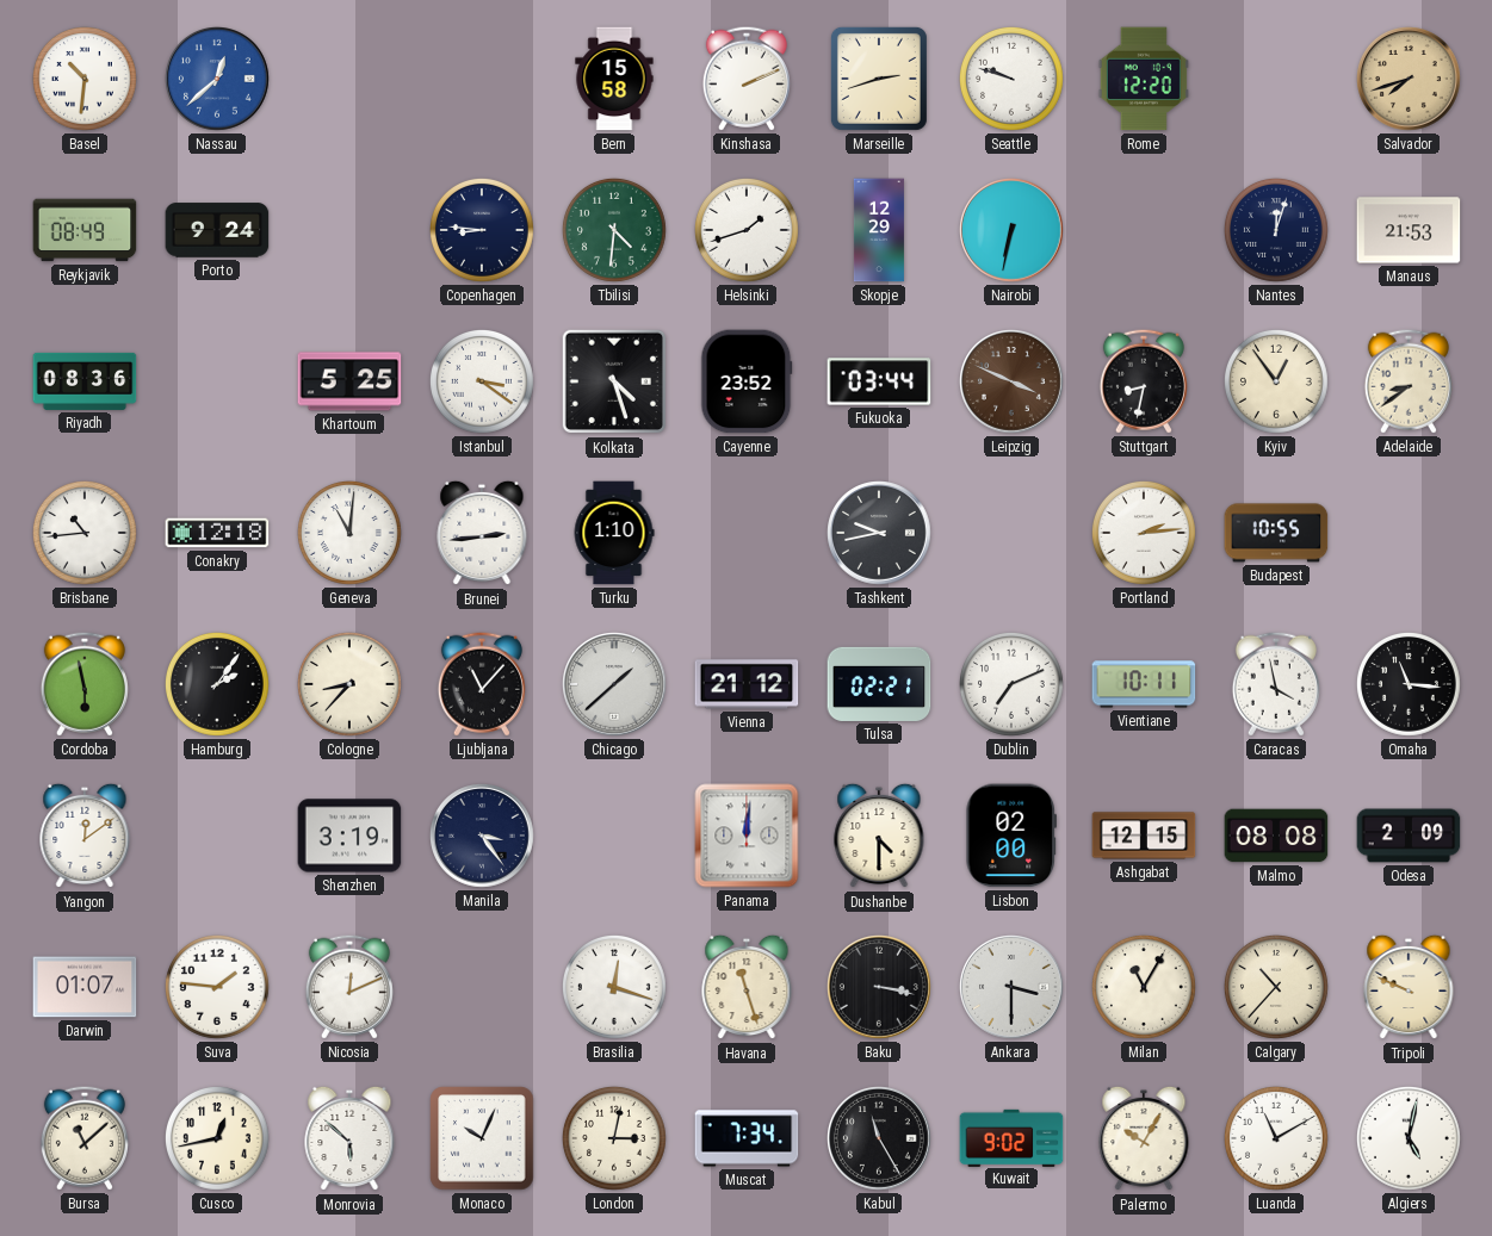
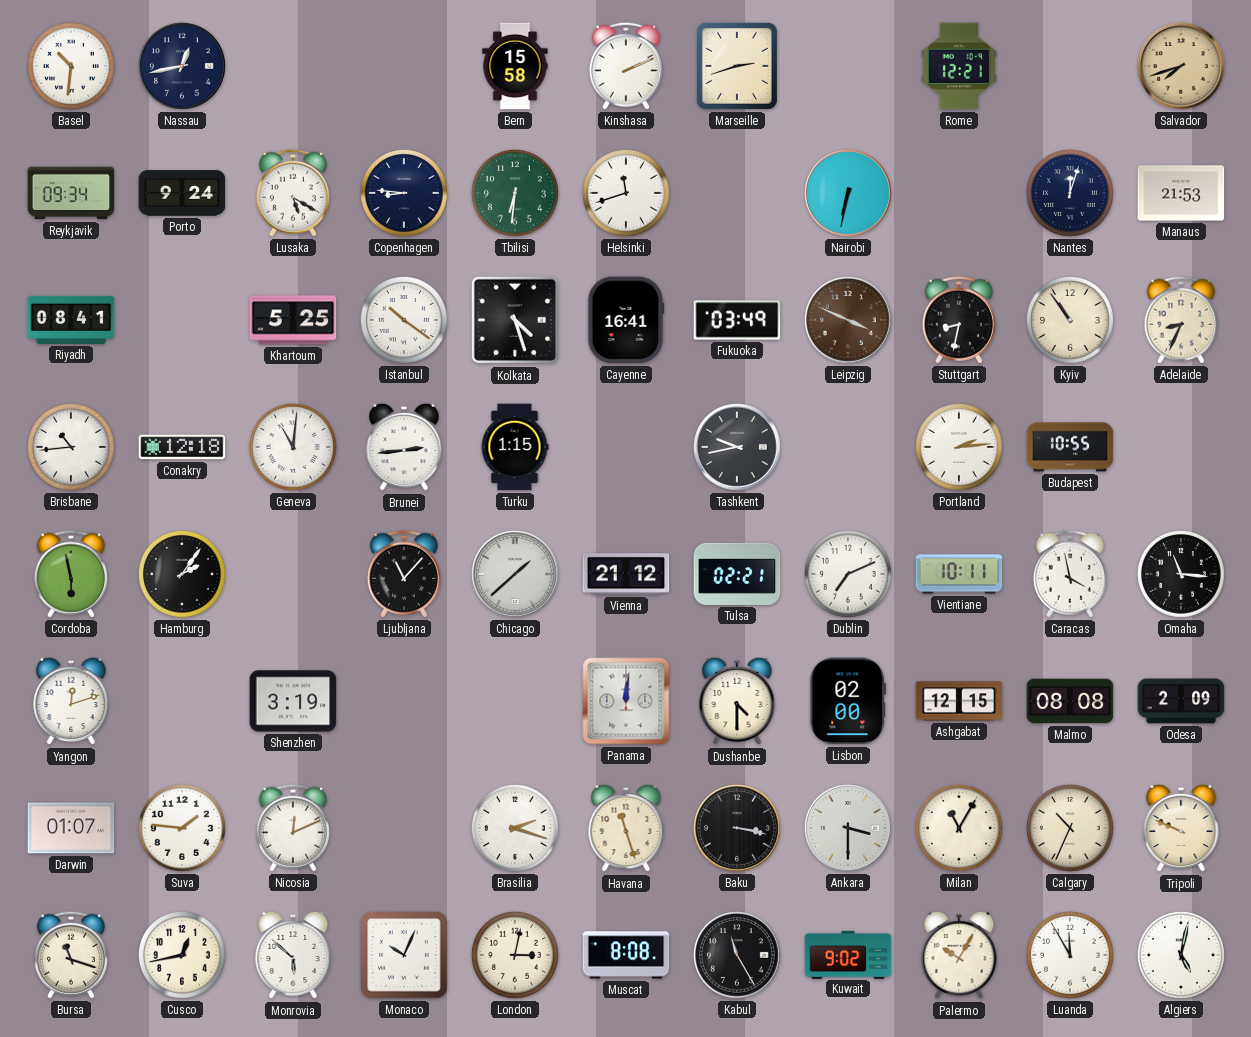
Nassau: 12:38 -> 12:43
Nassau dial: blue -> navy
Seattle: 9:48 -> none
Rome: 12:20 -> 12:21
Reykjavik: 08:49 -> 09:34
Lusaka: none -> 5:20
Tbilisi: 4:31 -> 6:31
Helsinki: 1:42 -> 11:42
Skopje: 12:29 -> none
Riyadh: 08:36 -> 08:41
Istanbul: 3:21 -> 10:21
Cayenne: 23:52 -> 16:41
Fukuoka: 03:44 -> 03:49
Kyiv: 12:54 -> 10:54
Adelaide: 8:39 -> 8:34
Turku: 1:10 -> 1:15
Cologne: 8:37 -> none
Yangon: 12:09 -> 12:12
Manila: 3:24 -> none
Brasilia: 12:18 -> 2:18
Calgary: 10:37 -> 10:34
Bursa: 11:08 -> 11:18
Muscat: 7:34 -> 8:08
Luanda: 11:10 -> 11:55
